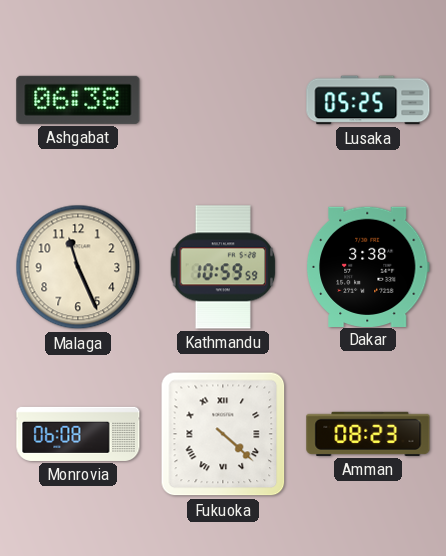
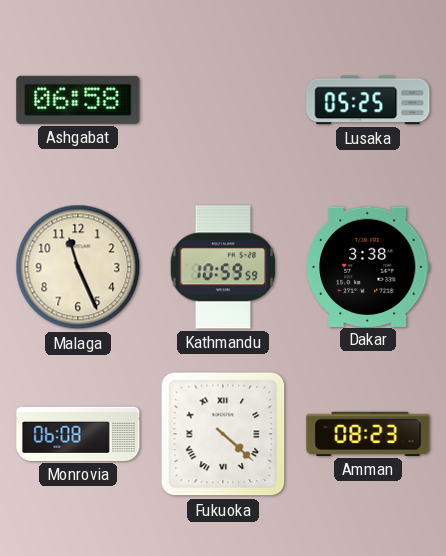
Ashgabat: 06:38 -> 06:58
